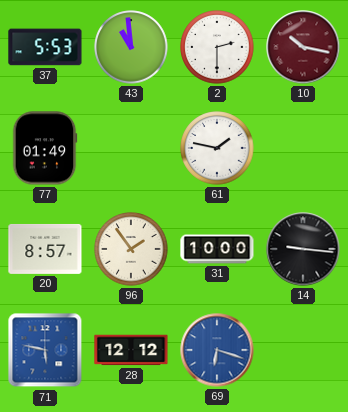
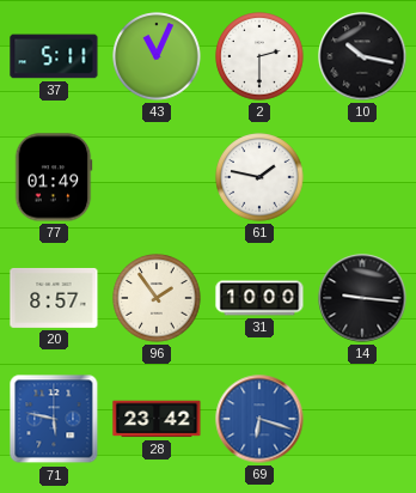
37: 5:53 -> 5:11
43: 10:59 -> 11:04
10 dial: burgundy -> black
28: 12:12 -> 23:42
